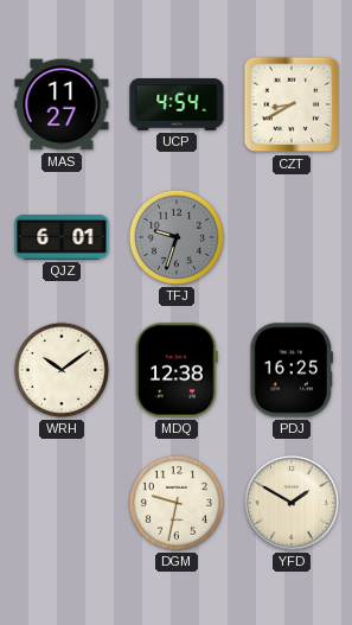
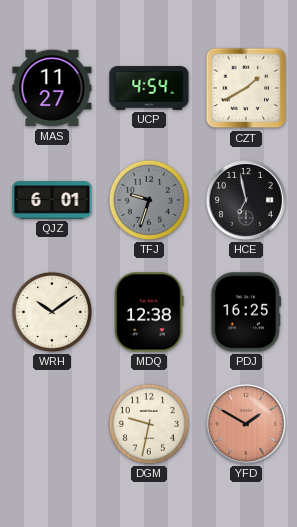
CZT: 8:40 -> 1:40
HCE: none -> 6:58
YFD dial: cream -> salmon
